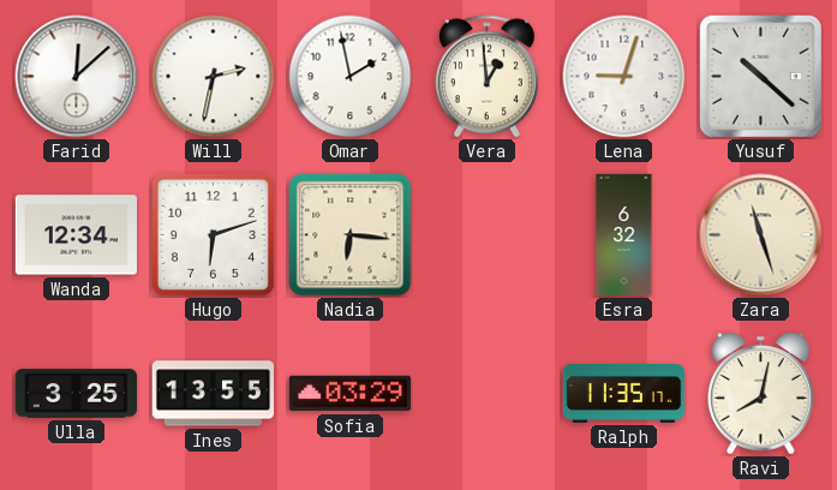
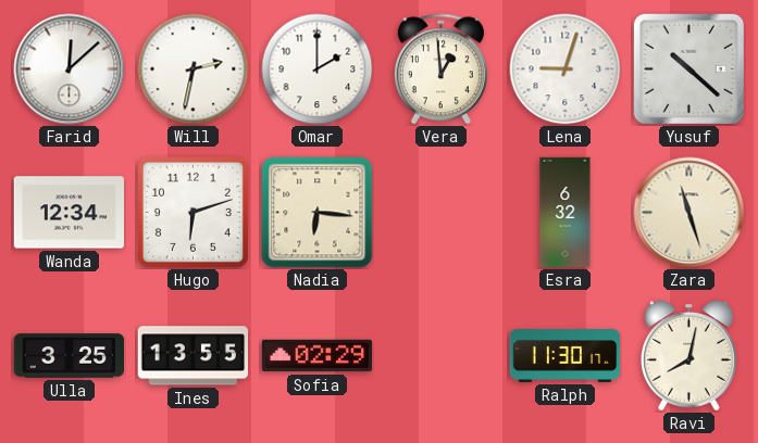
Omar: 1:58 -> 2:00
Sofia: 03:29 -> 02:29
Ralph: 11:35 -> 11:30
